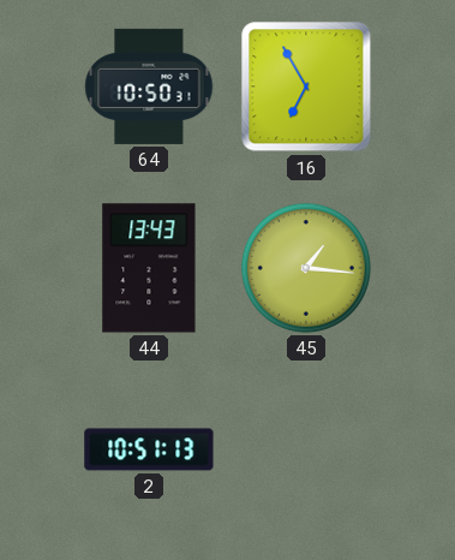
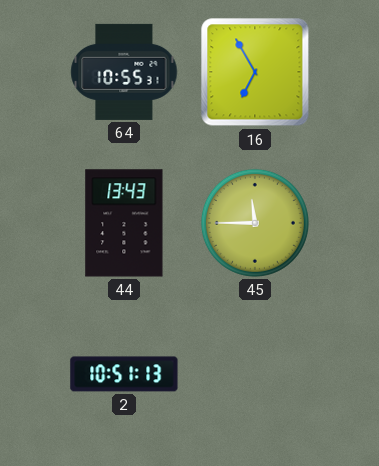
64: 10:50 -> 10:55
45: 1:16 -> 11:45
